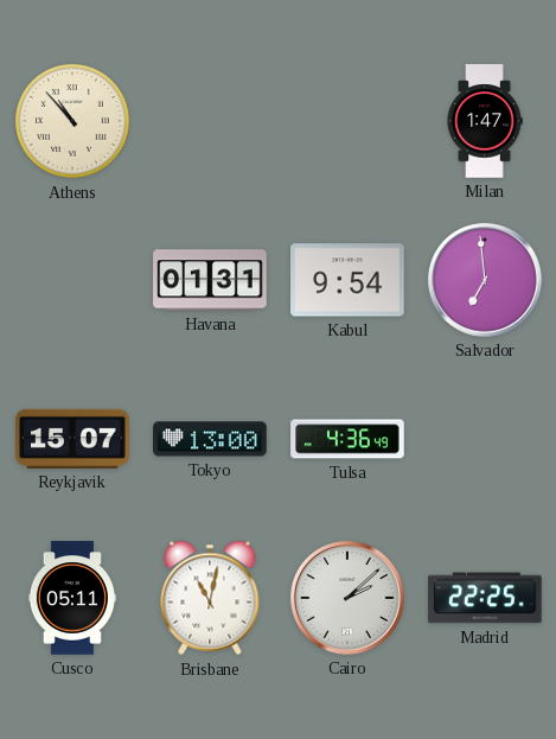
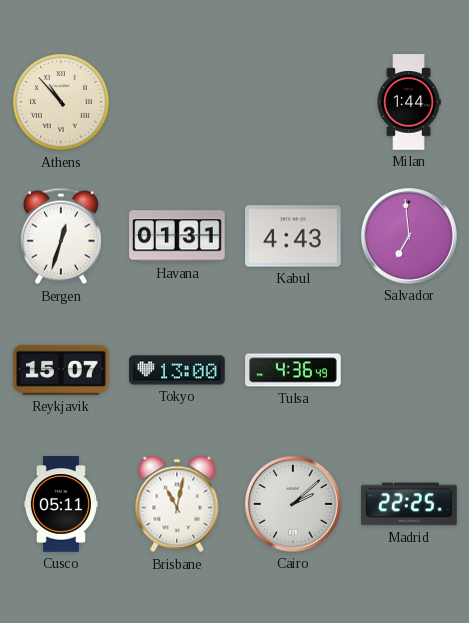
Milan: 1:47 -> 1:44
Bergen: none -> 12:33
Kabul: 9:54 -> 4:43
